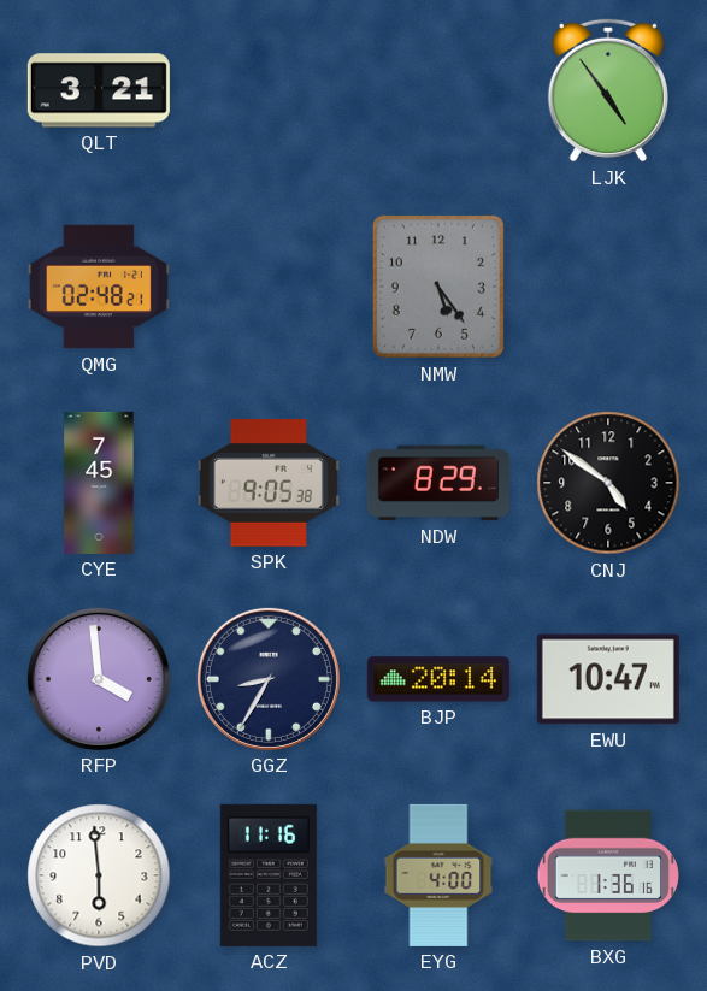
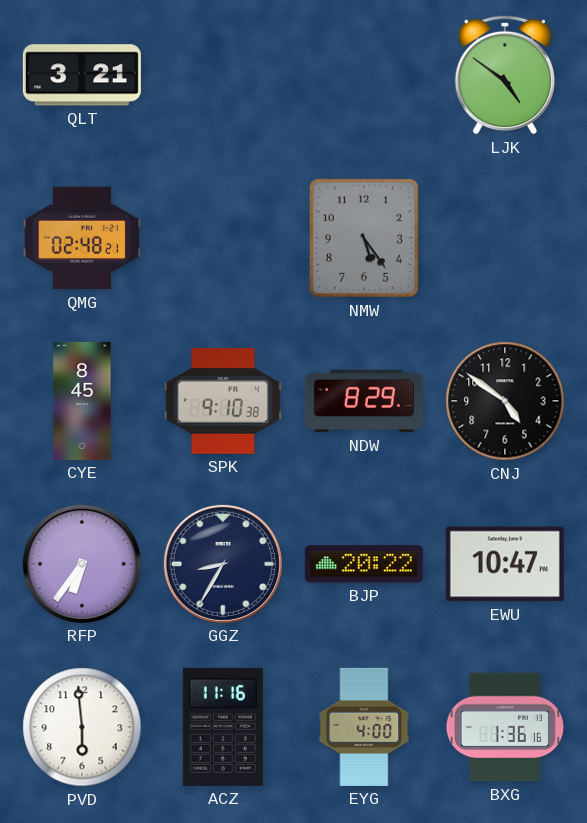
LJK: 4:54 -> 4:51
CYE: 7:45 -> 8:45
SPK: 9:05 -> 9:10
RFP: 3:59 -> 6:36
BJP: 20:14 -> 20:22
